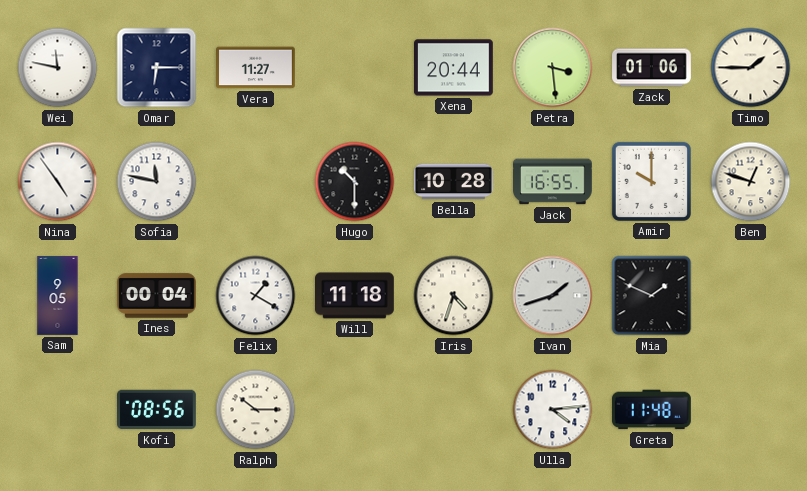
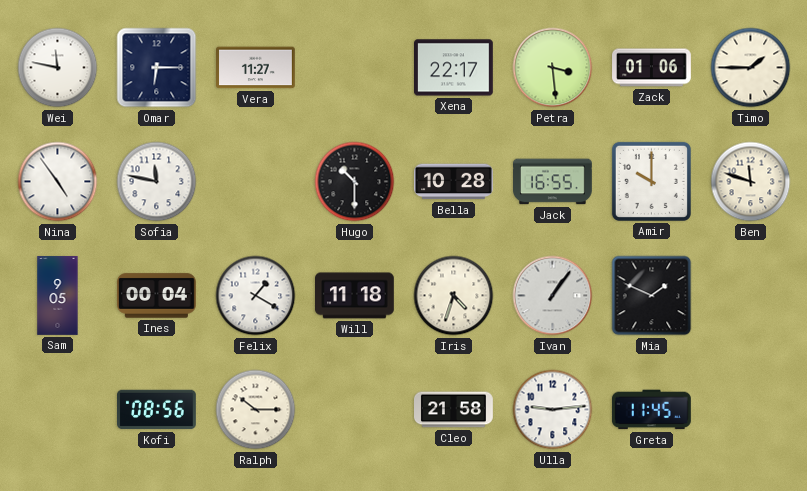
Xena: 20:44 -> 22:17
Ben: 12:48 -> 11:48
Ivan: 1:42 -> 1:06
Cleo: none -> 21:58
Ulla: 4:14 -> 9:14
Greta: 11:48 -> 11:45
